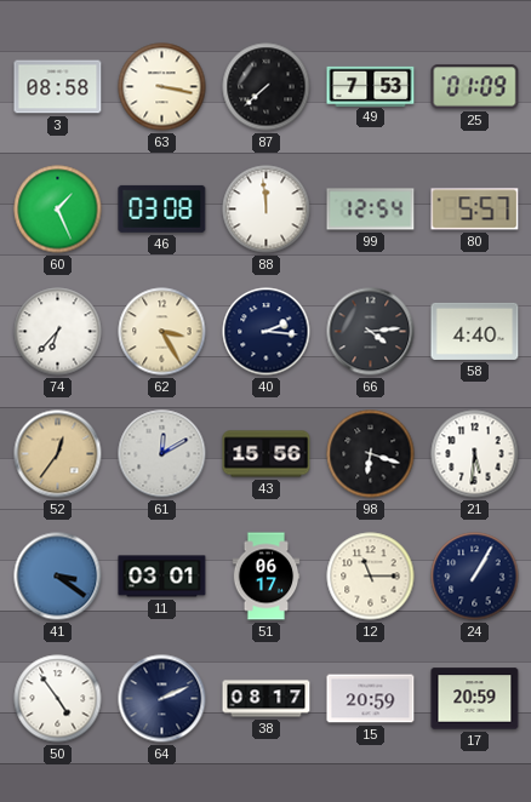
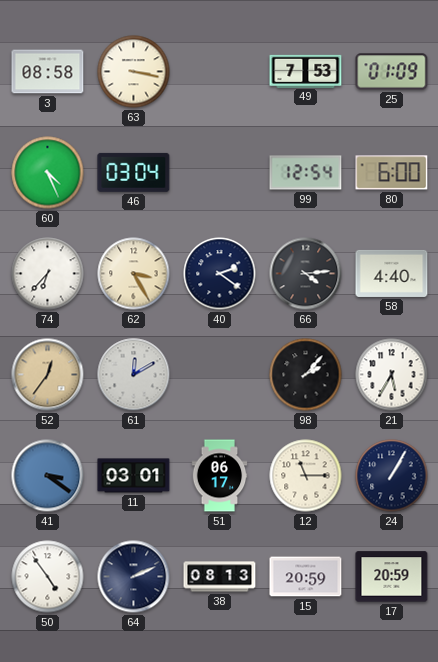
87: 7:38 -> none
60: 1:26 -> 4:26
46: 03:08 -> 03:04
88: 11:59 -> none
80: 5:57 -> 6:00
40: 2:16 -> 2:21
43: 15:56 -> none
98: 6:18 -> 2:07
21: 5:31 -> 5:35
38: 08:17 -> 08:13
